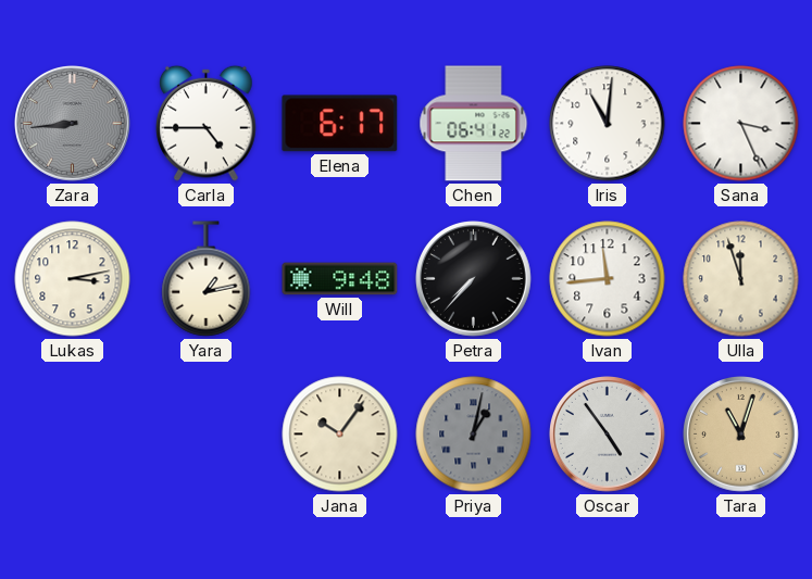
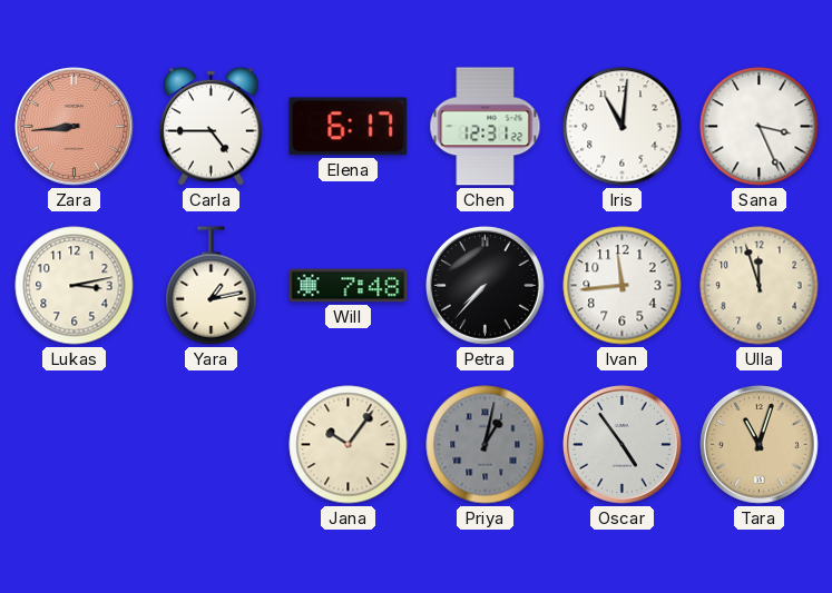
Zara dial: grey -> salmon
Chen: 06:41 -> 12:31
Will: 9:48 -> 7:48
